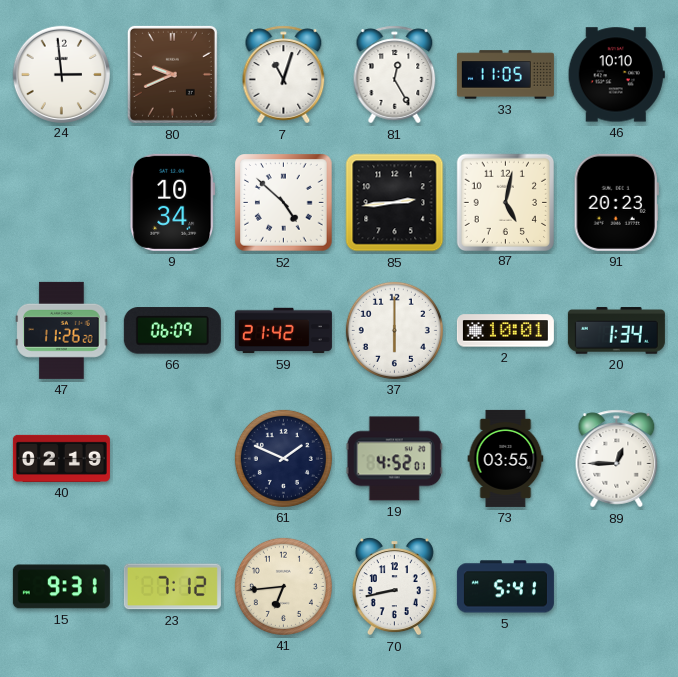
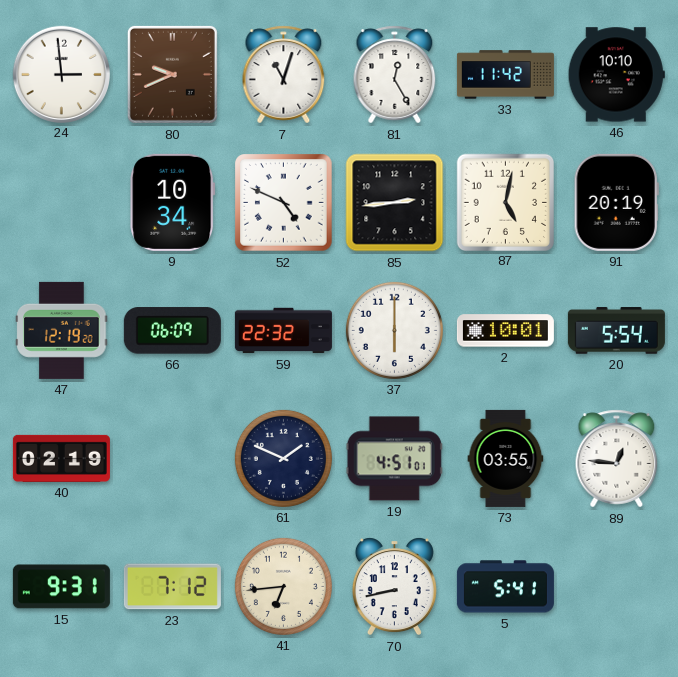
33: 11:05 -> 11:42
52: 4:52 -> 4:49
91: 20:23 -> 20:19
47: 11:26 -> 12:19
59: 21:42 -> 22:32
20: 1:34 -> 5:54
19: 4:52 -> 4:51
89: 12:45 -> 12:46
